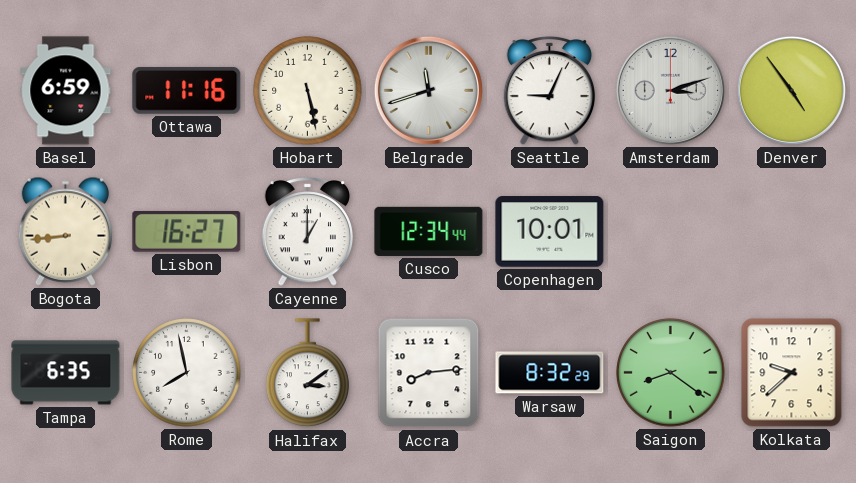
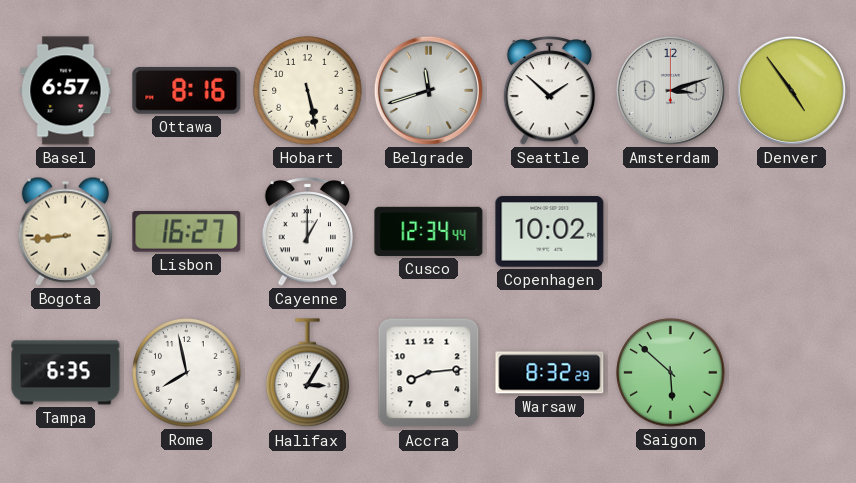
Basel: 6:59 -> 6:57
Ottawa: 11:16 -> 8:16
Seattle: 9:04 -> 1:52
Copenhagen: 10:01 -> 10:02
Halifax: 3:09 -> 3:05
Saigon: 8:21 -> 5:52
Kolkata: 9:38 -> none
